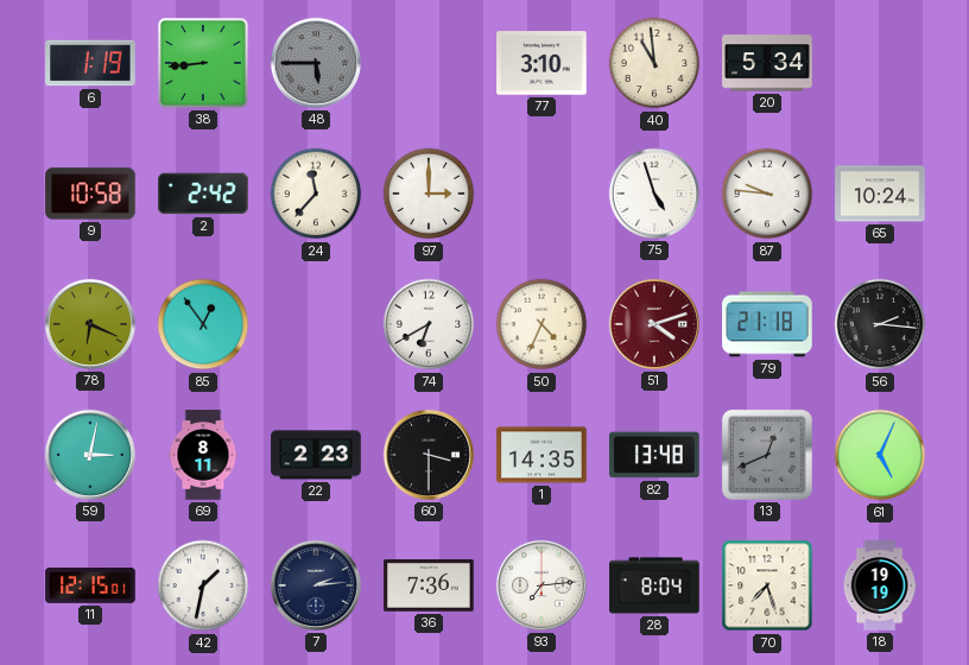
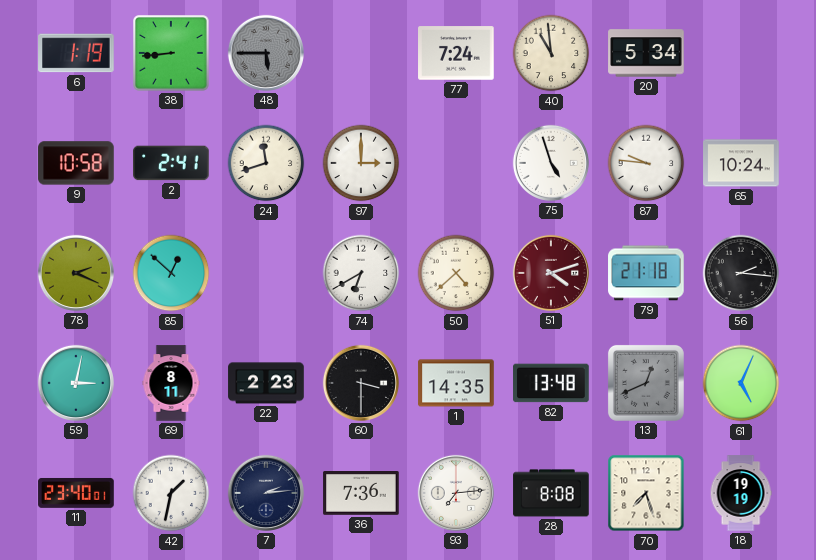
77: 3:10 -> 7:24
2: 2:42 -> 2:41
24: 11:37 -> 11:42
78: 6:19 -> 2:19
85: 12:54 -> 12:52
50: 4:34 -> 4:38
11: 12:15 -> 23:40
28: 8:04 -> 8:08
